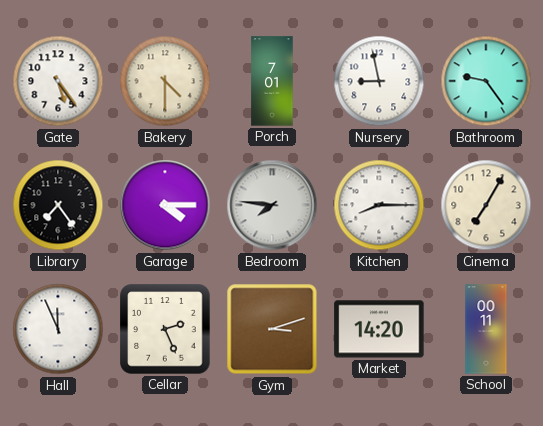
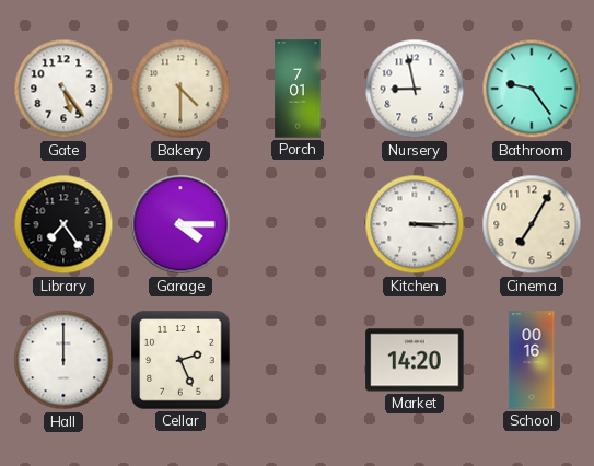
Bedroom: 7:46 -> none
Kitchen: 8:15 -> 3:15
Hall: 11:56 -> 12:00
Gym: 3:12 -> none
School: 00:11 -> 00:16
